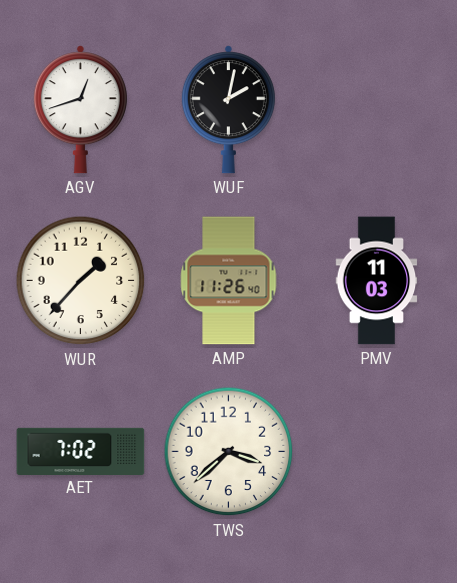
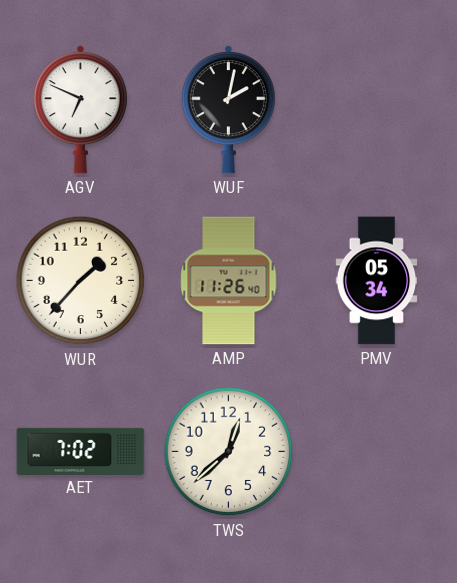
AGV: 12:42 -> 6:49
PMV: 11:03 -> 05:34
TWS: 3:38 -> 12:38
